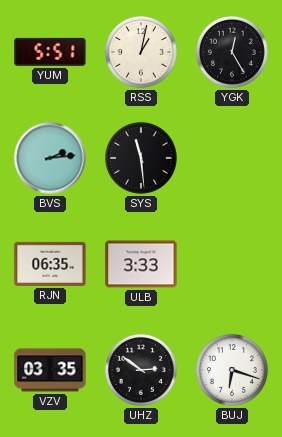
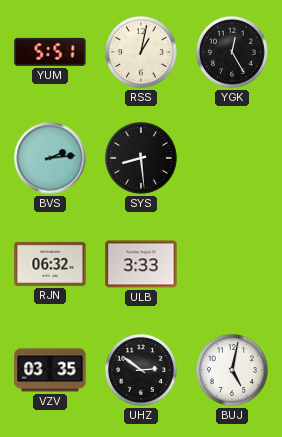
SYS: 11:29 -> 8:29
RJN: 06:35 -> 06:32
BUJ: 6:18 -> 5:02
